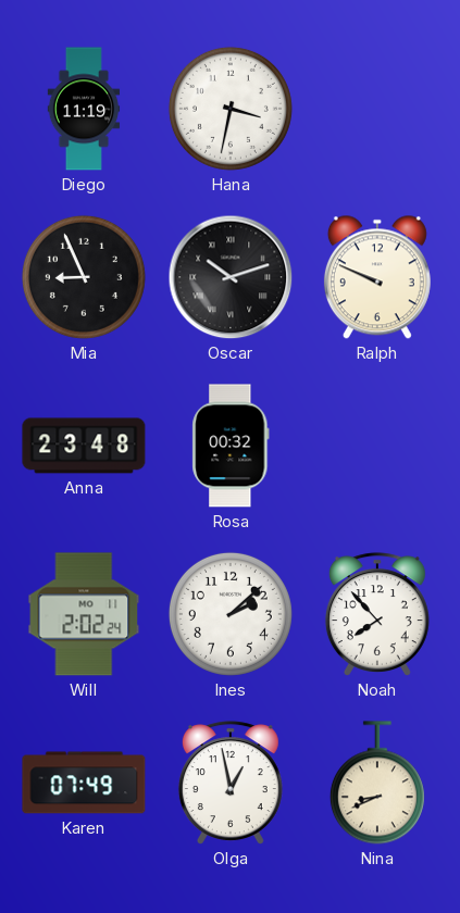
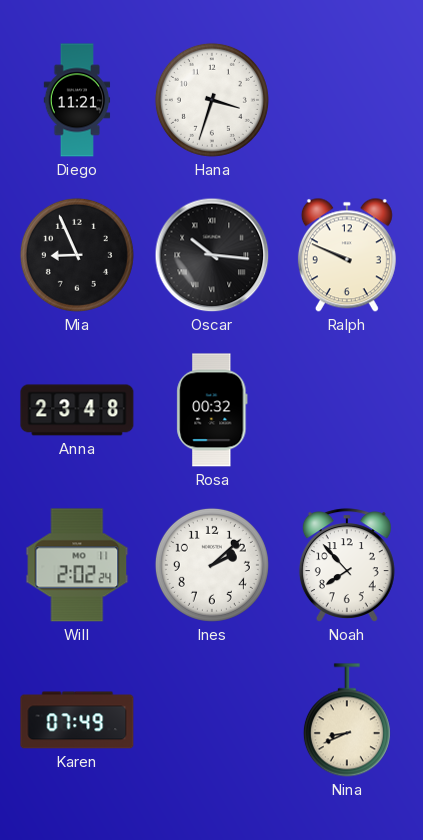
Diego: 11:19 -> 11:21
Hana: 3:32 -> 3:33
Oscar: 10:12 -> 10:16
Olga: 12:58 -> none
